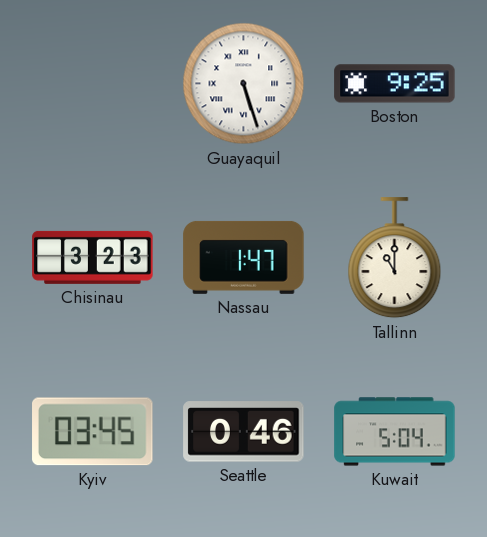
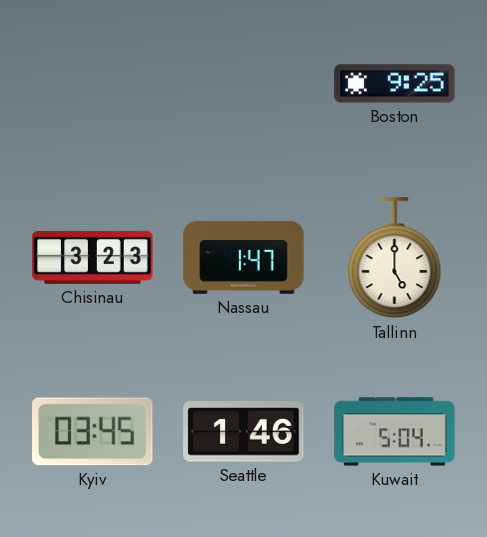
Guayaquil: 5:27 -> none
Tallinn: 11:00 -> 5:00
Seattle: 0:46 -> 1:46
